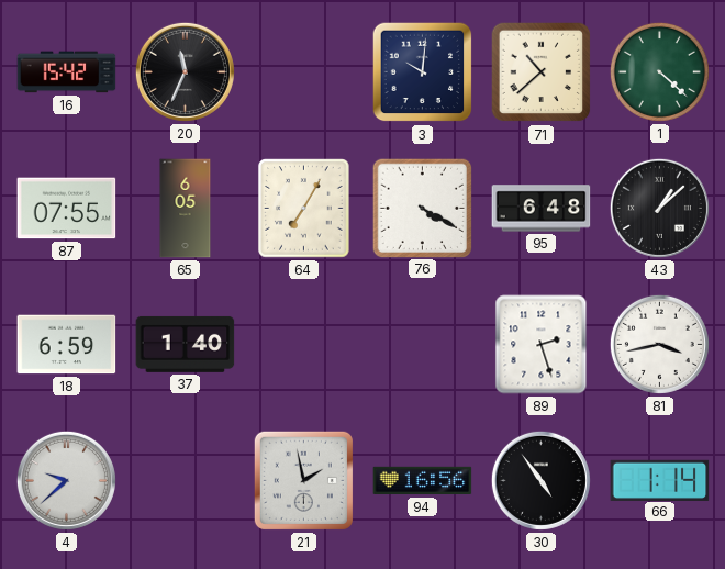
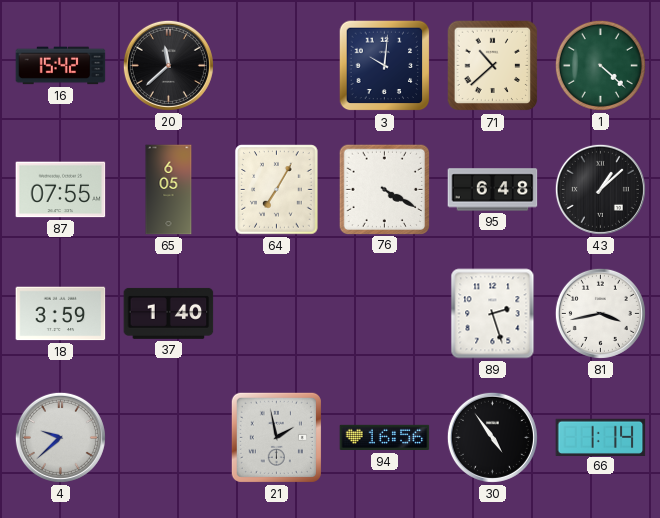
20: 11:34 -> 11:38
18: 6:59 -> 3:59
